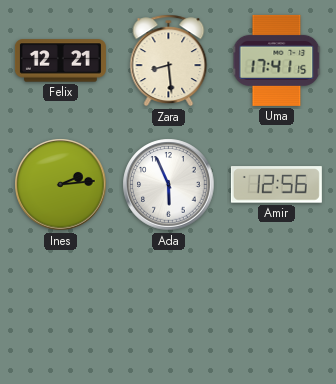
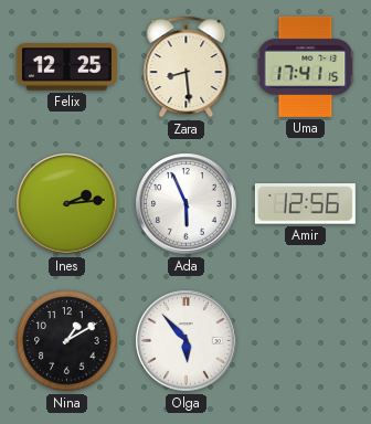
Felix: 12:21 -> 12:25
Nina: none -> 1:10
Olga: none -> 5:53
